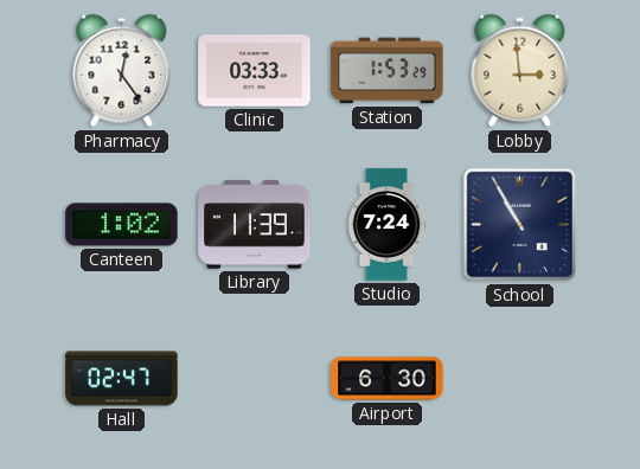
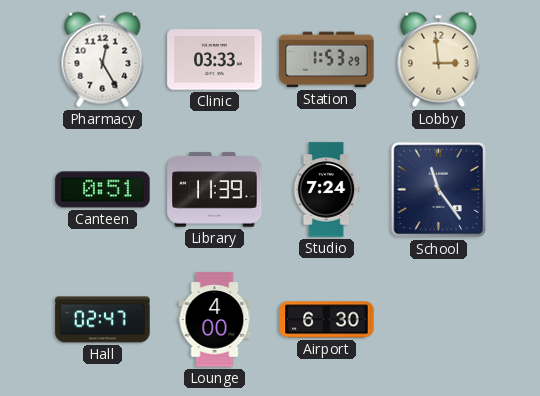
Pharmacy: 12:24 -> 12:25
Canteen: 1:02 -> 0:51
School: 10:55 -> 11:24
Lounge: none -> 4:00
